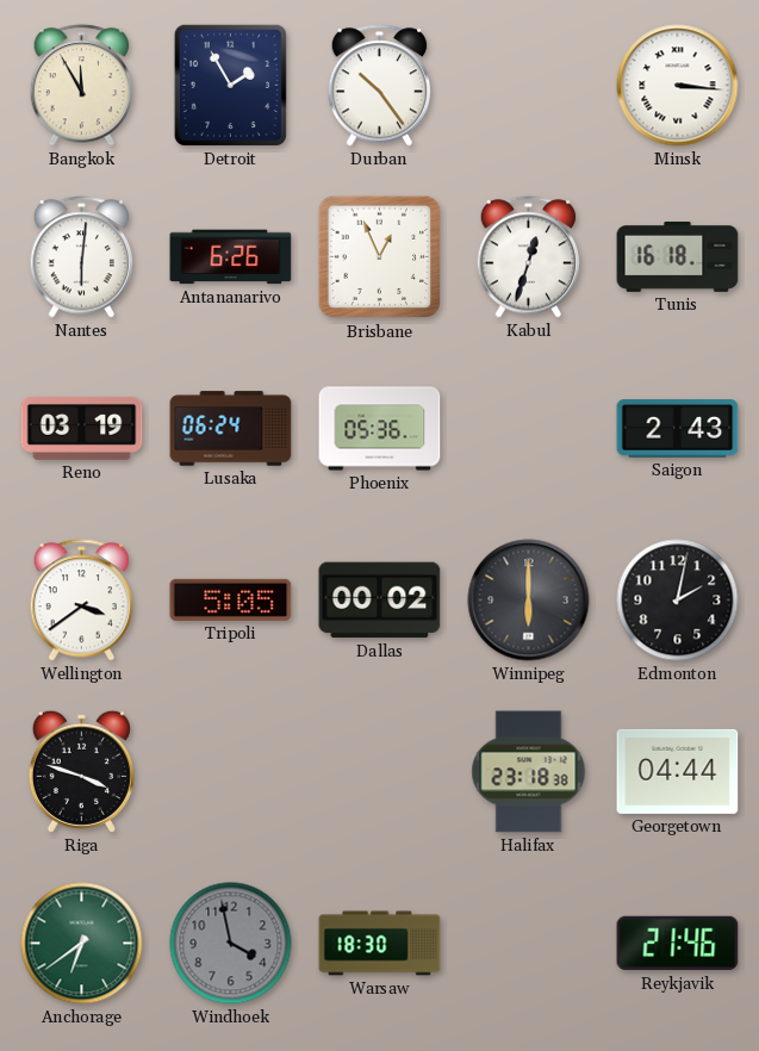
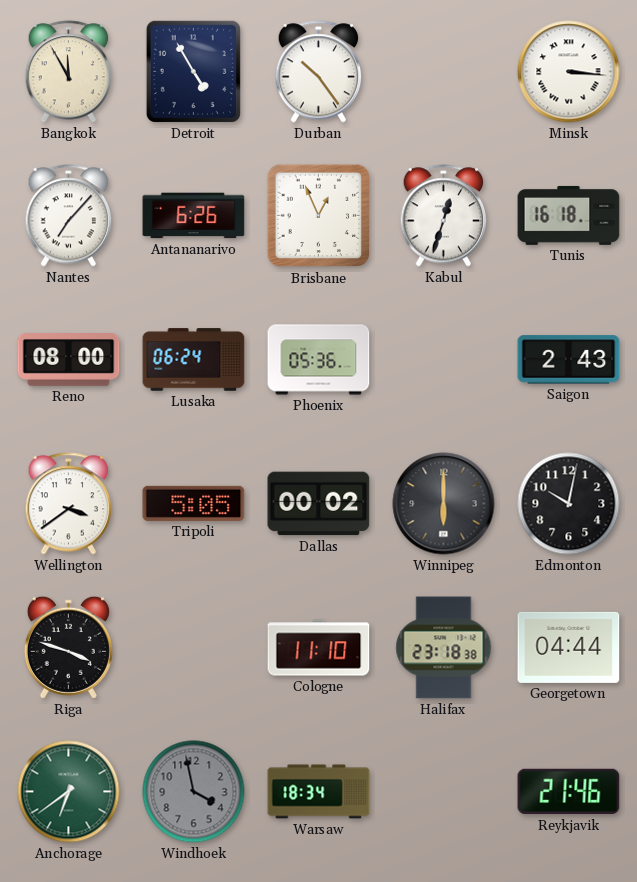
Detroit: 1:55 -> 4:55
Nantes: 6:01 -> 7:07
Reno: 03:19 -> 08:00
Edmonton: 2:02 -> 10:02
Cologne: none -> 11:10
Warsaw: 18:30 -> 18:34
